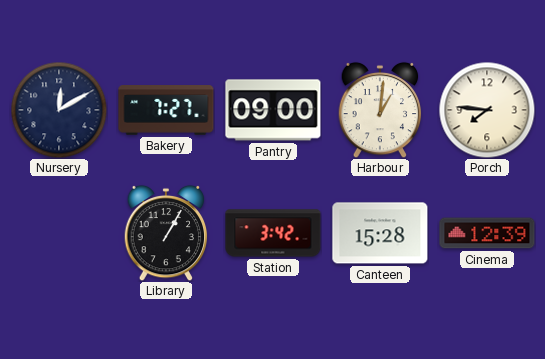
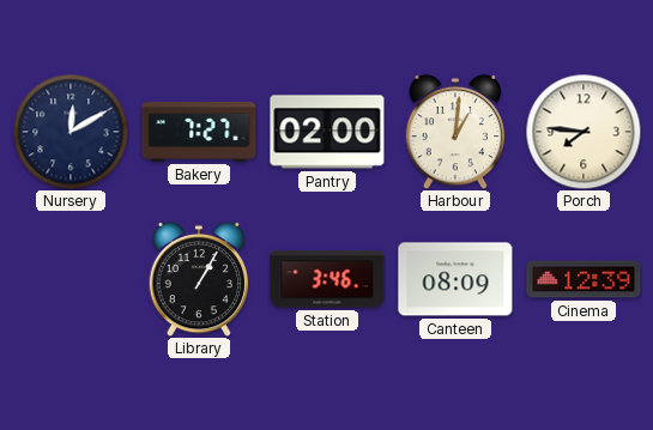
Pantry: 09:00 -> 02:00
Station: 3:42 -> 3:46
Canteen: 15:28 -> 08:09
